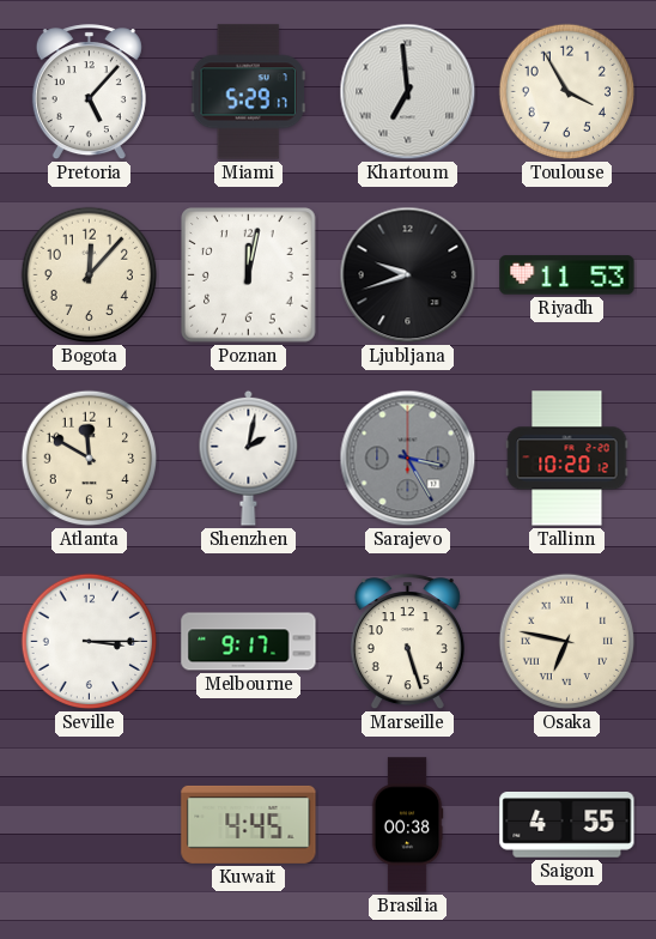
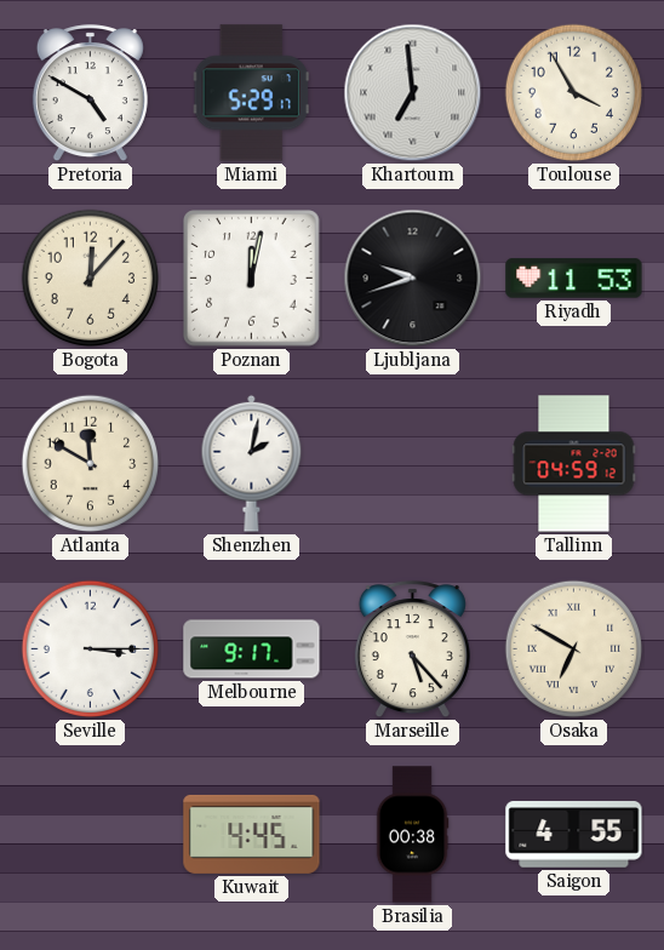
Pretoria: 5:07 -> 4:50
Sarajevo: 3:25 -> none
Tallinn: 10:20 -> 04:59
Marseille: 5:27 -> 5:23
Osaka: 6:47 -> 6:50
